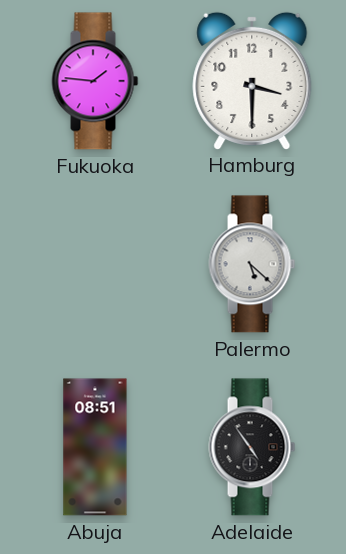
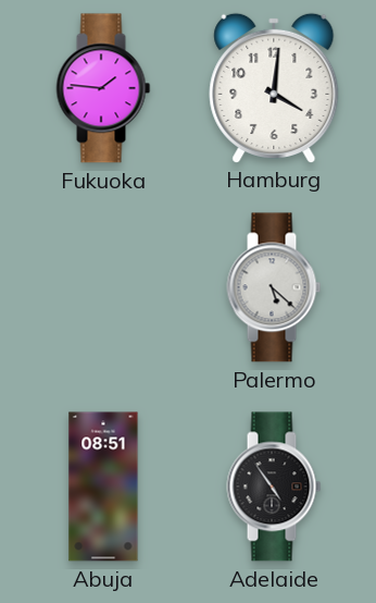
Hamburg: 3:30 -> 4:01
